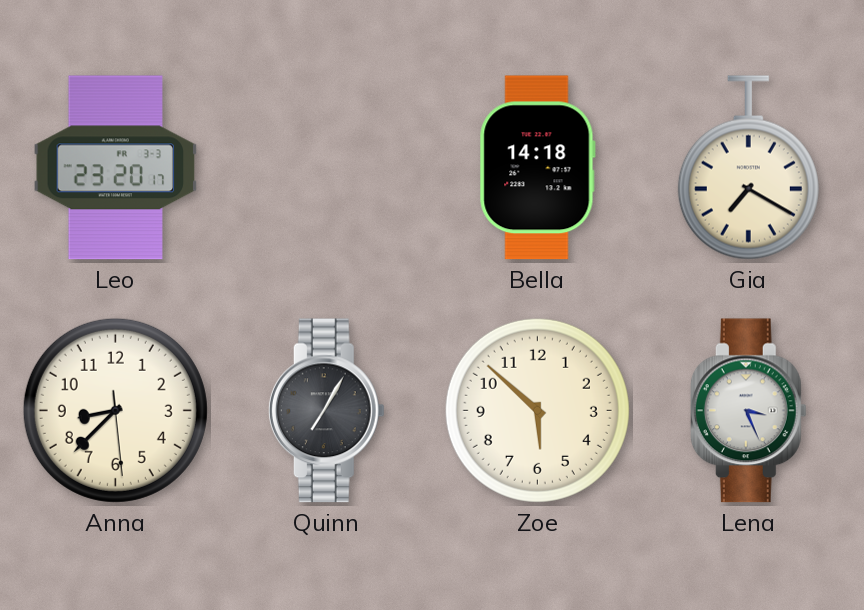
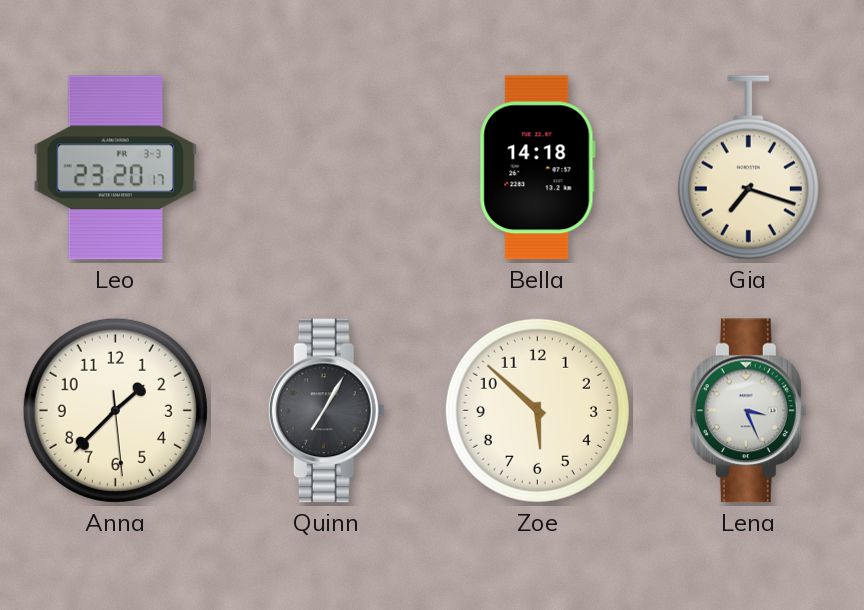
Gia: 7:20 -> 7:18
Anna: 8:37 -> 1:37
